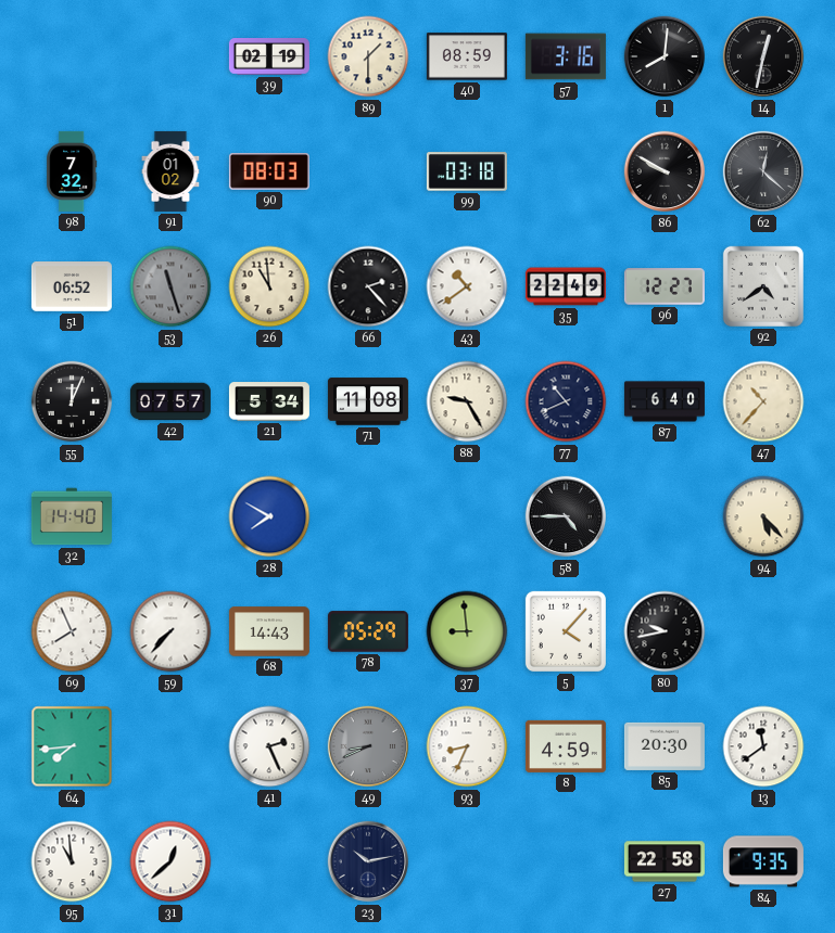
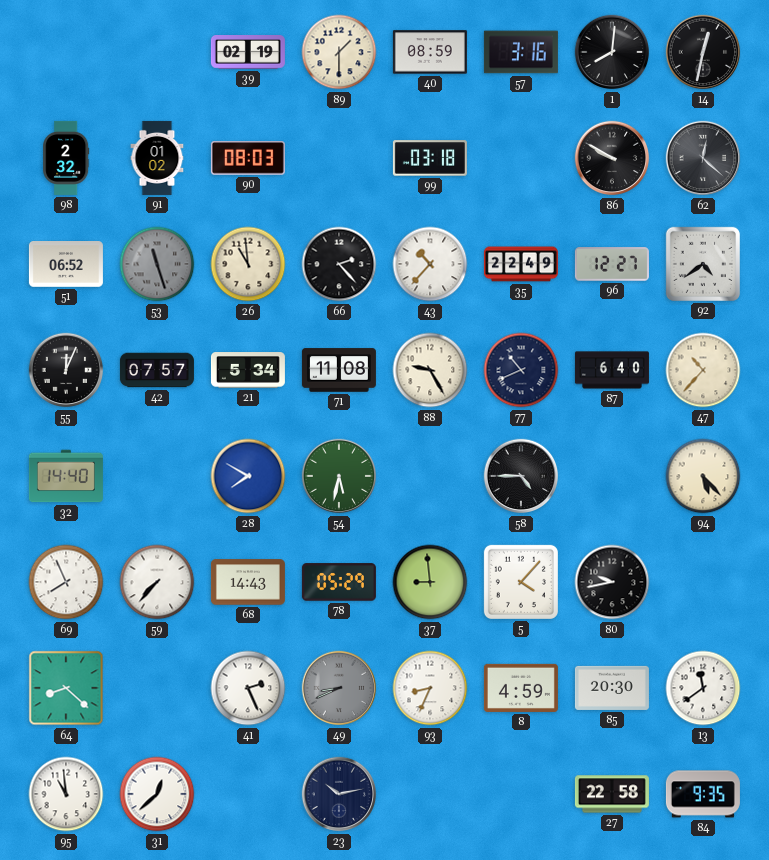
98: 7:32 -> 2:32
43: 10:39 -> 10:37
54: none -> 5:32
64: 7:44 -> 8:22
